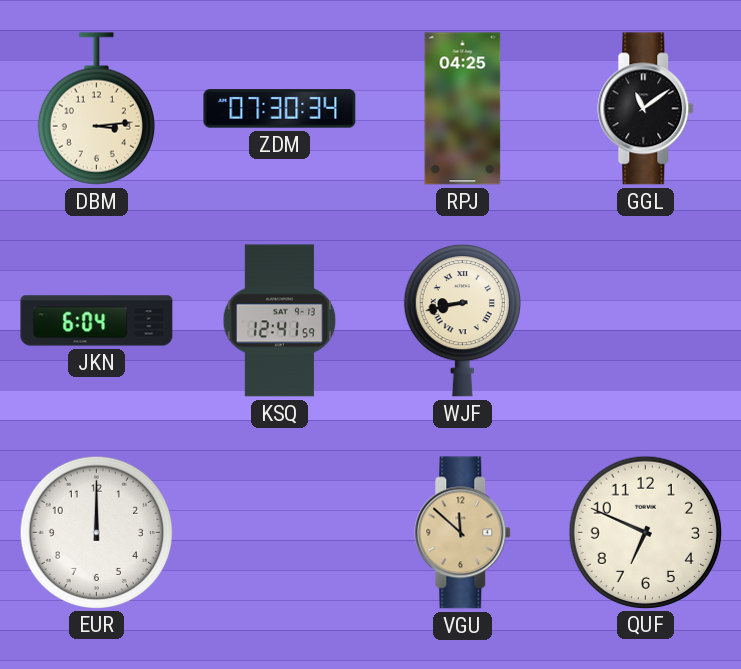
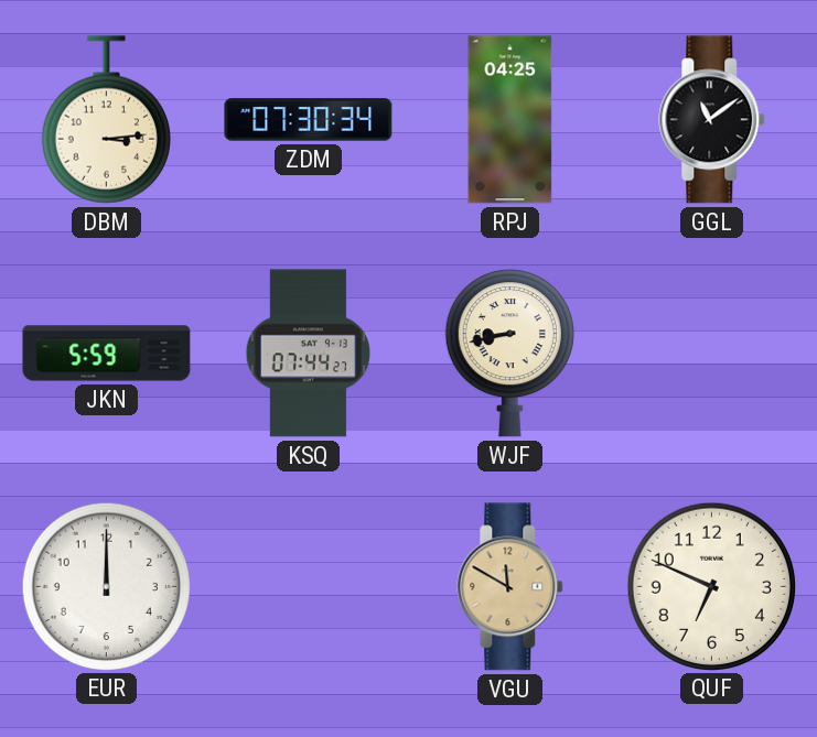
JKN: 6:04 -> 5:59
KSQ: 12:41 -> 07:44
VGU: 11:52 -> 11:50
